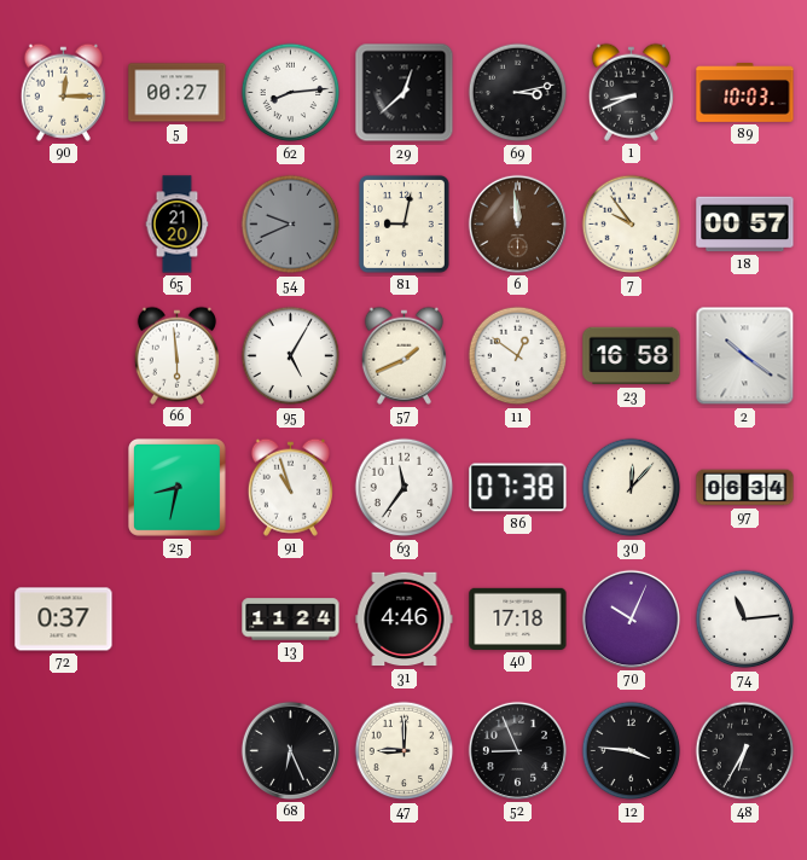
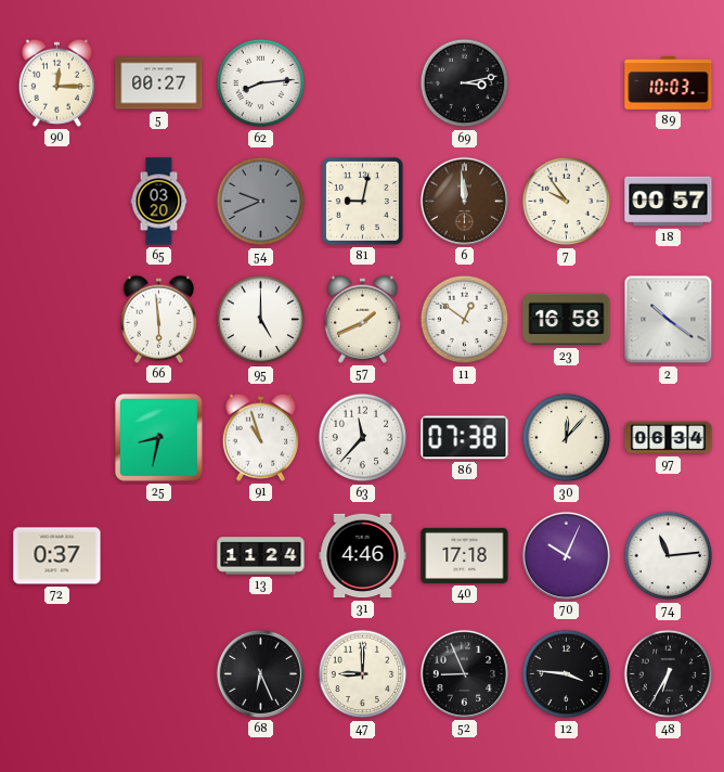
29: 12:38 -> none
1: 8:41 -> none
65: 21:20 -> 03:20
95: 5:05 -> 5:00
63: 11:36 -> 11:37
